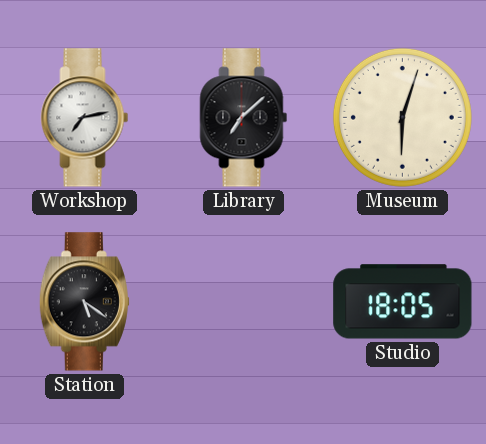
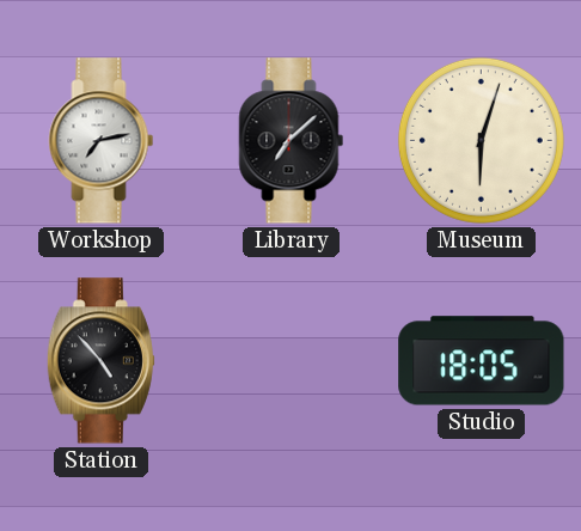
Station: 5:21 -> 4:53
